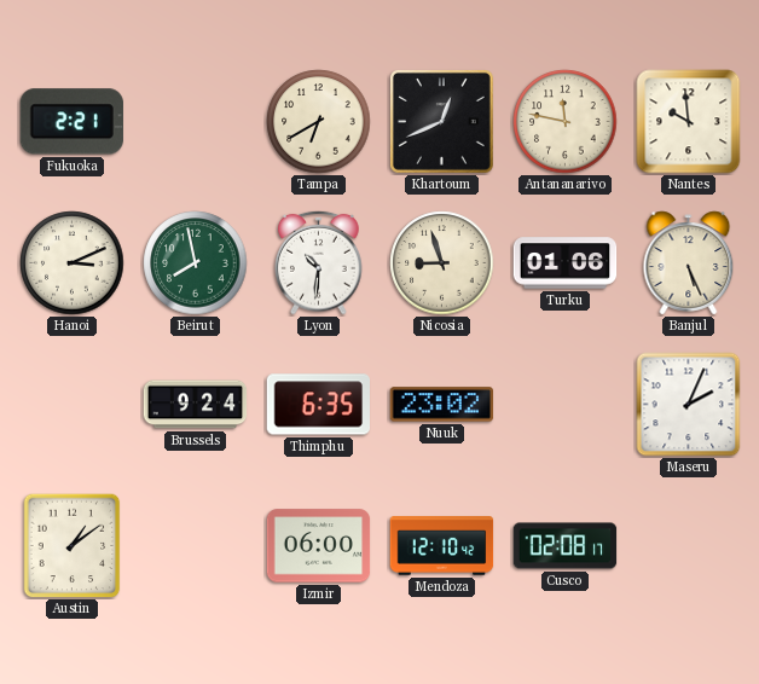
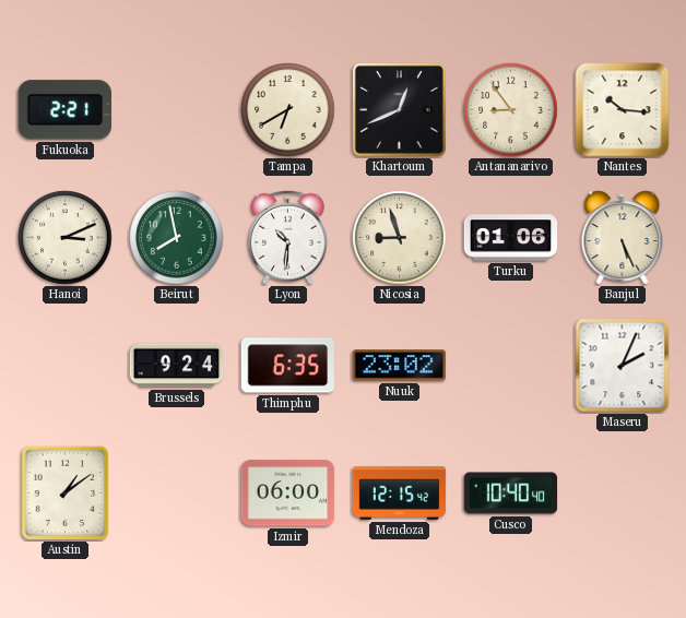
Antananarivo: 11:47 -> 8:54
Nantes: 9:59 -> 10:16
Mendoza: 12:10 -> 12:15
Cusco: 02:08 -> 10:40
